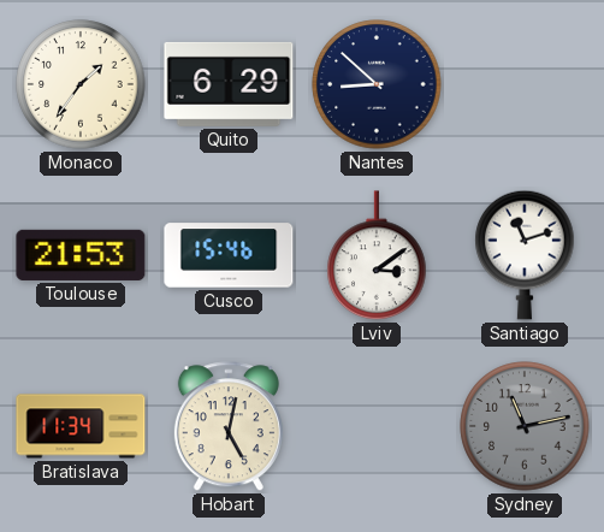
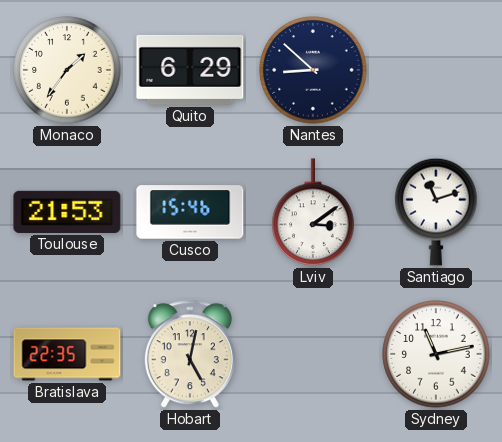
Bratislava: 11:34 -> 22:35
Sydney dial: grey -> white
